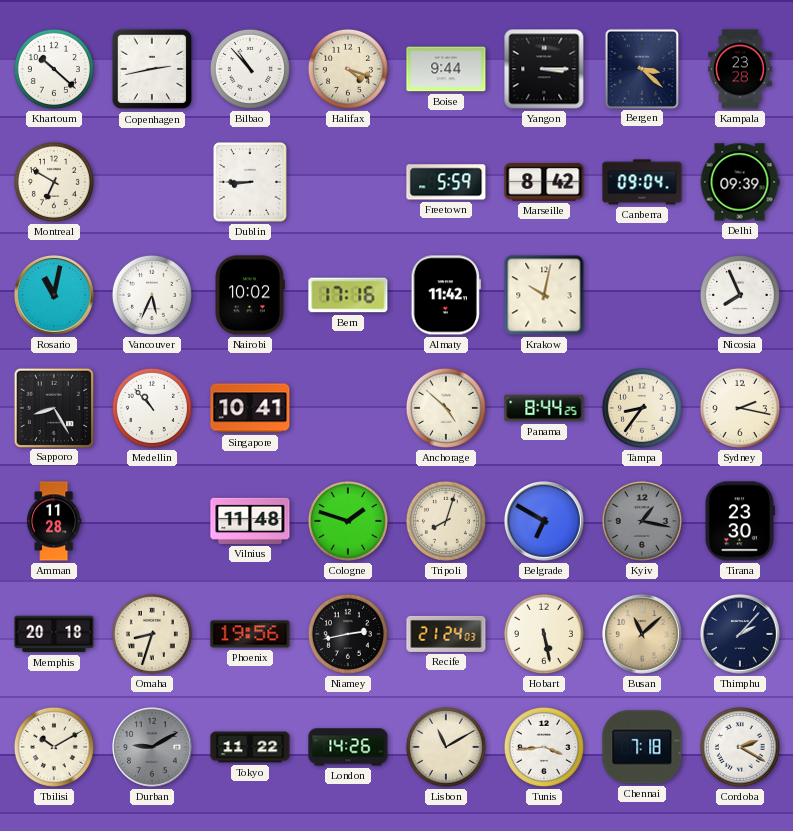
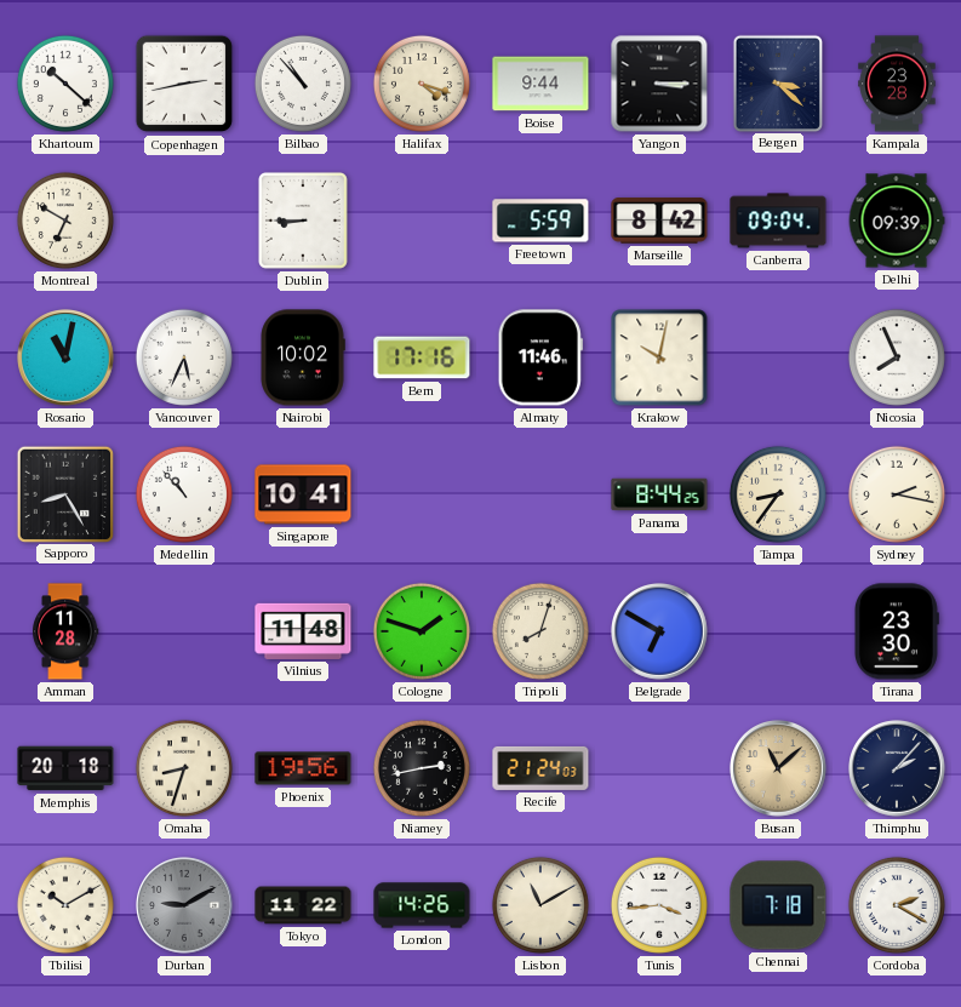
Almaty: 11:42 -> 11:46
Anchorage: 4:52 -> none
Kyiv: 1:17 -> none
Hobart: 5:28 -> none
